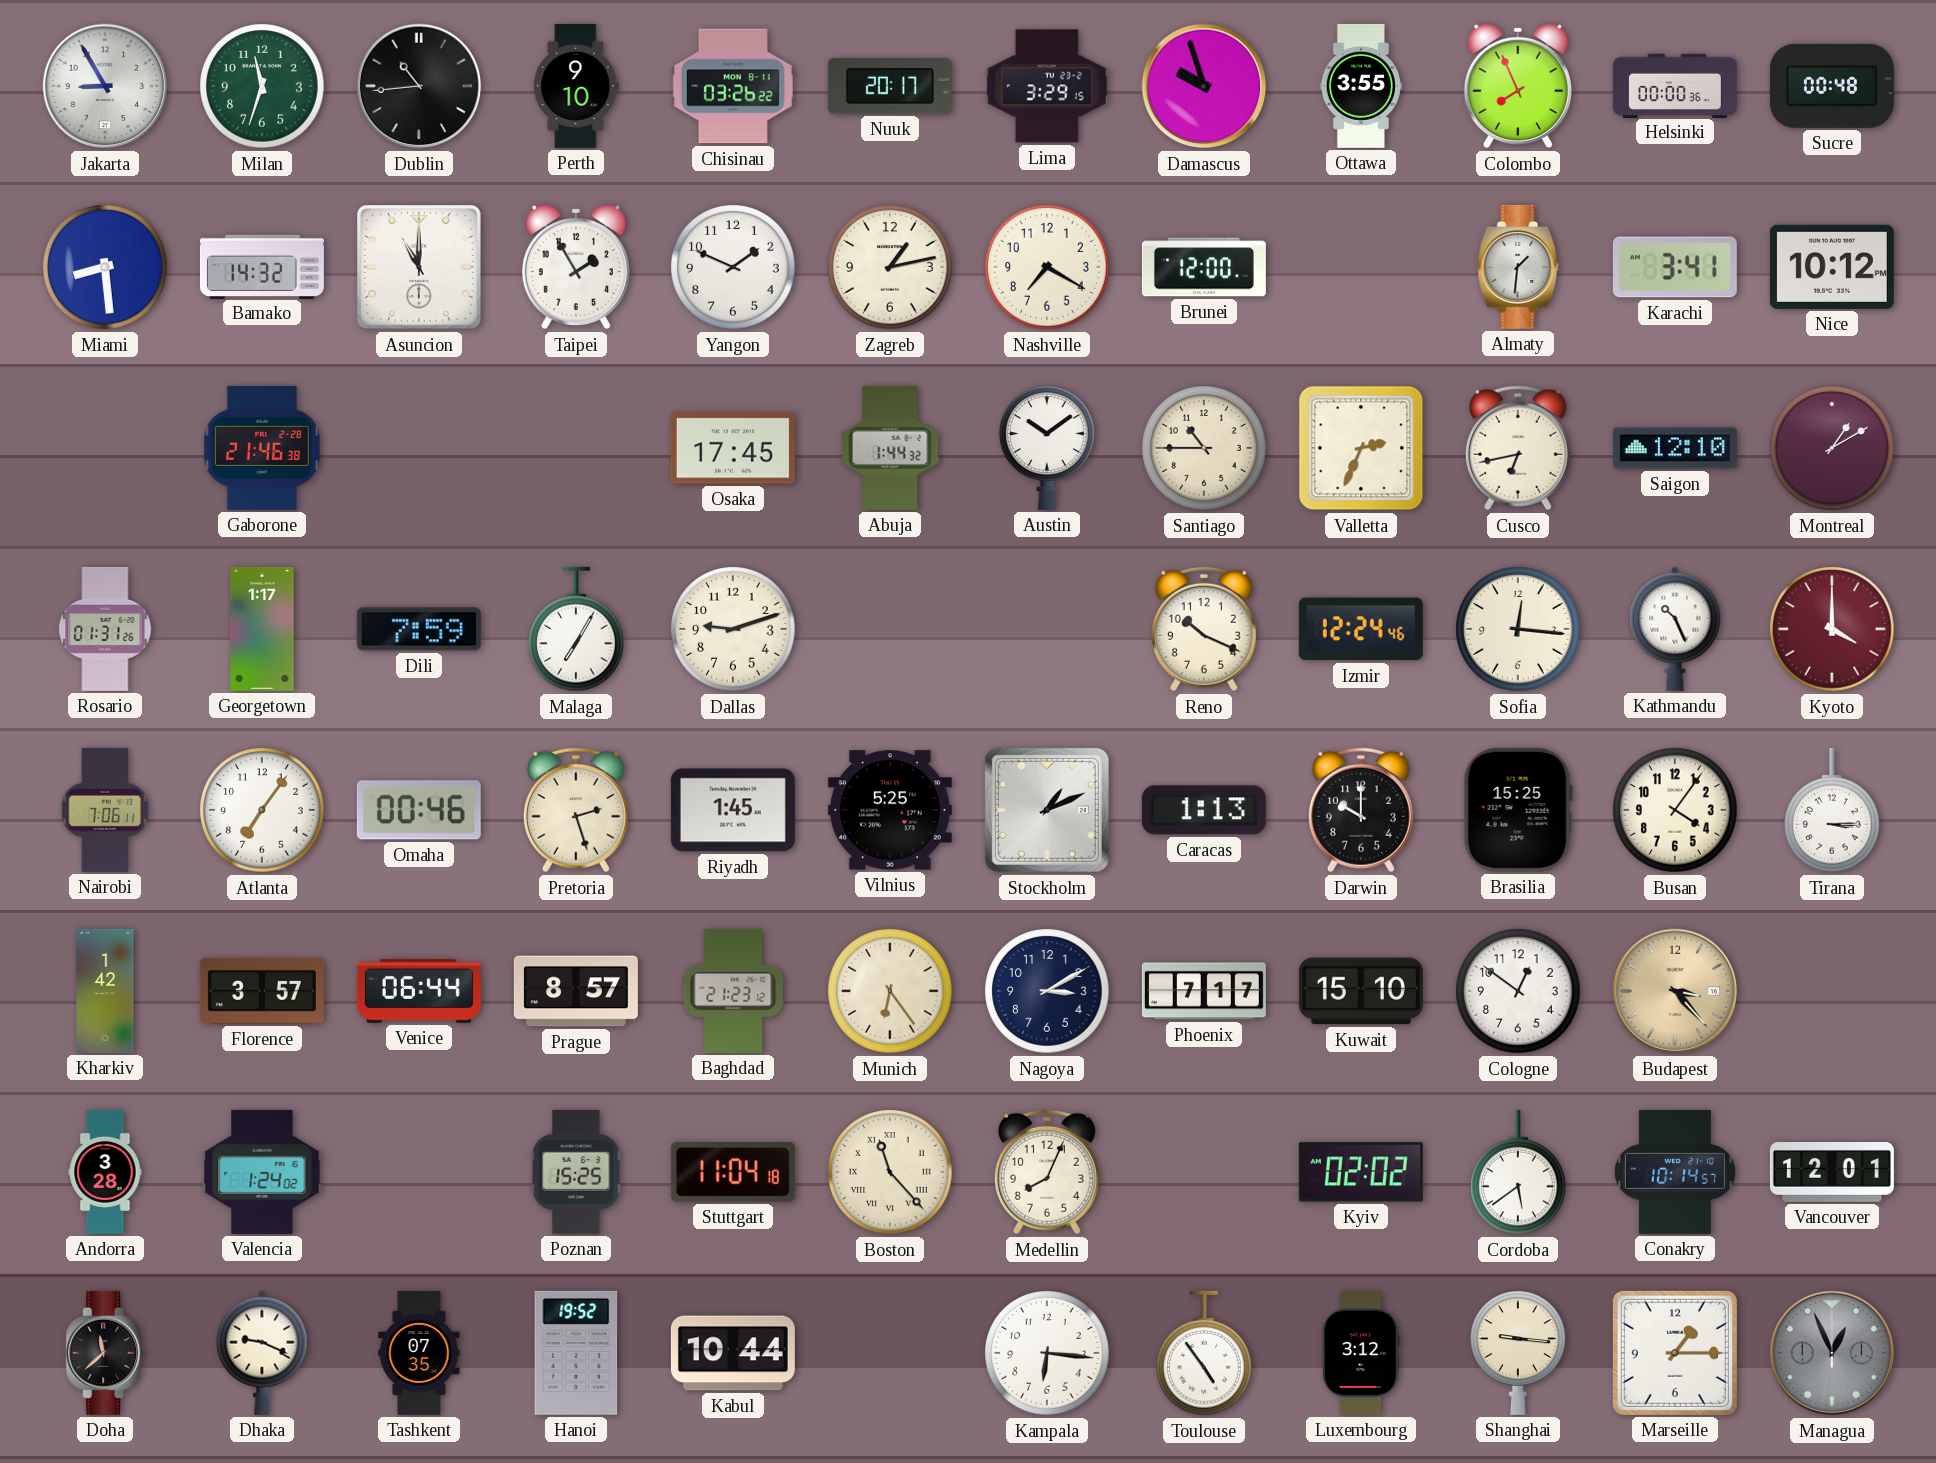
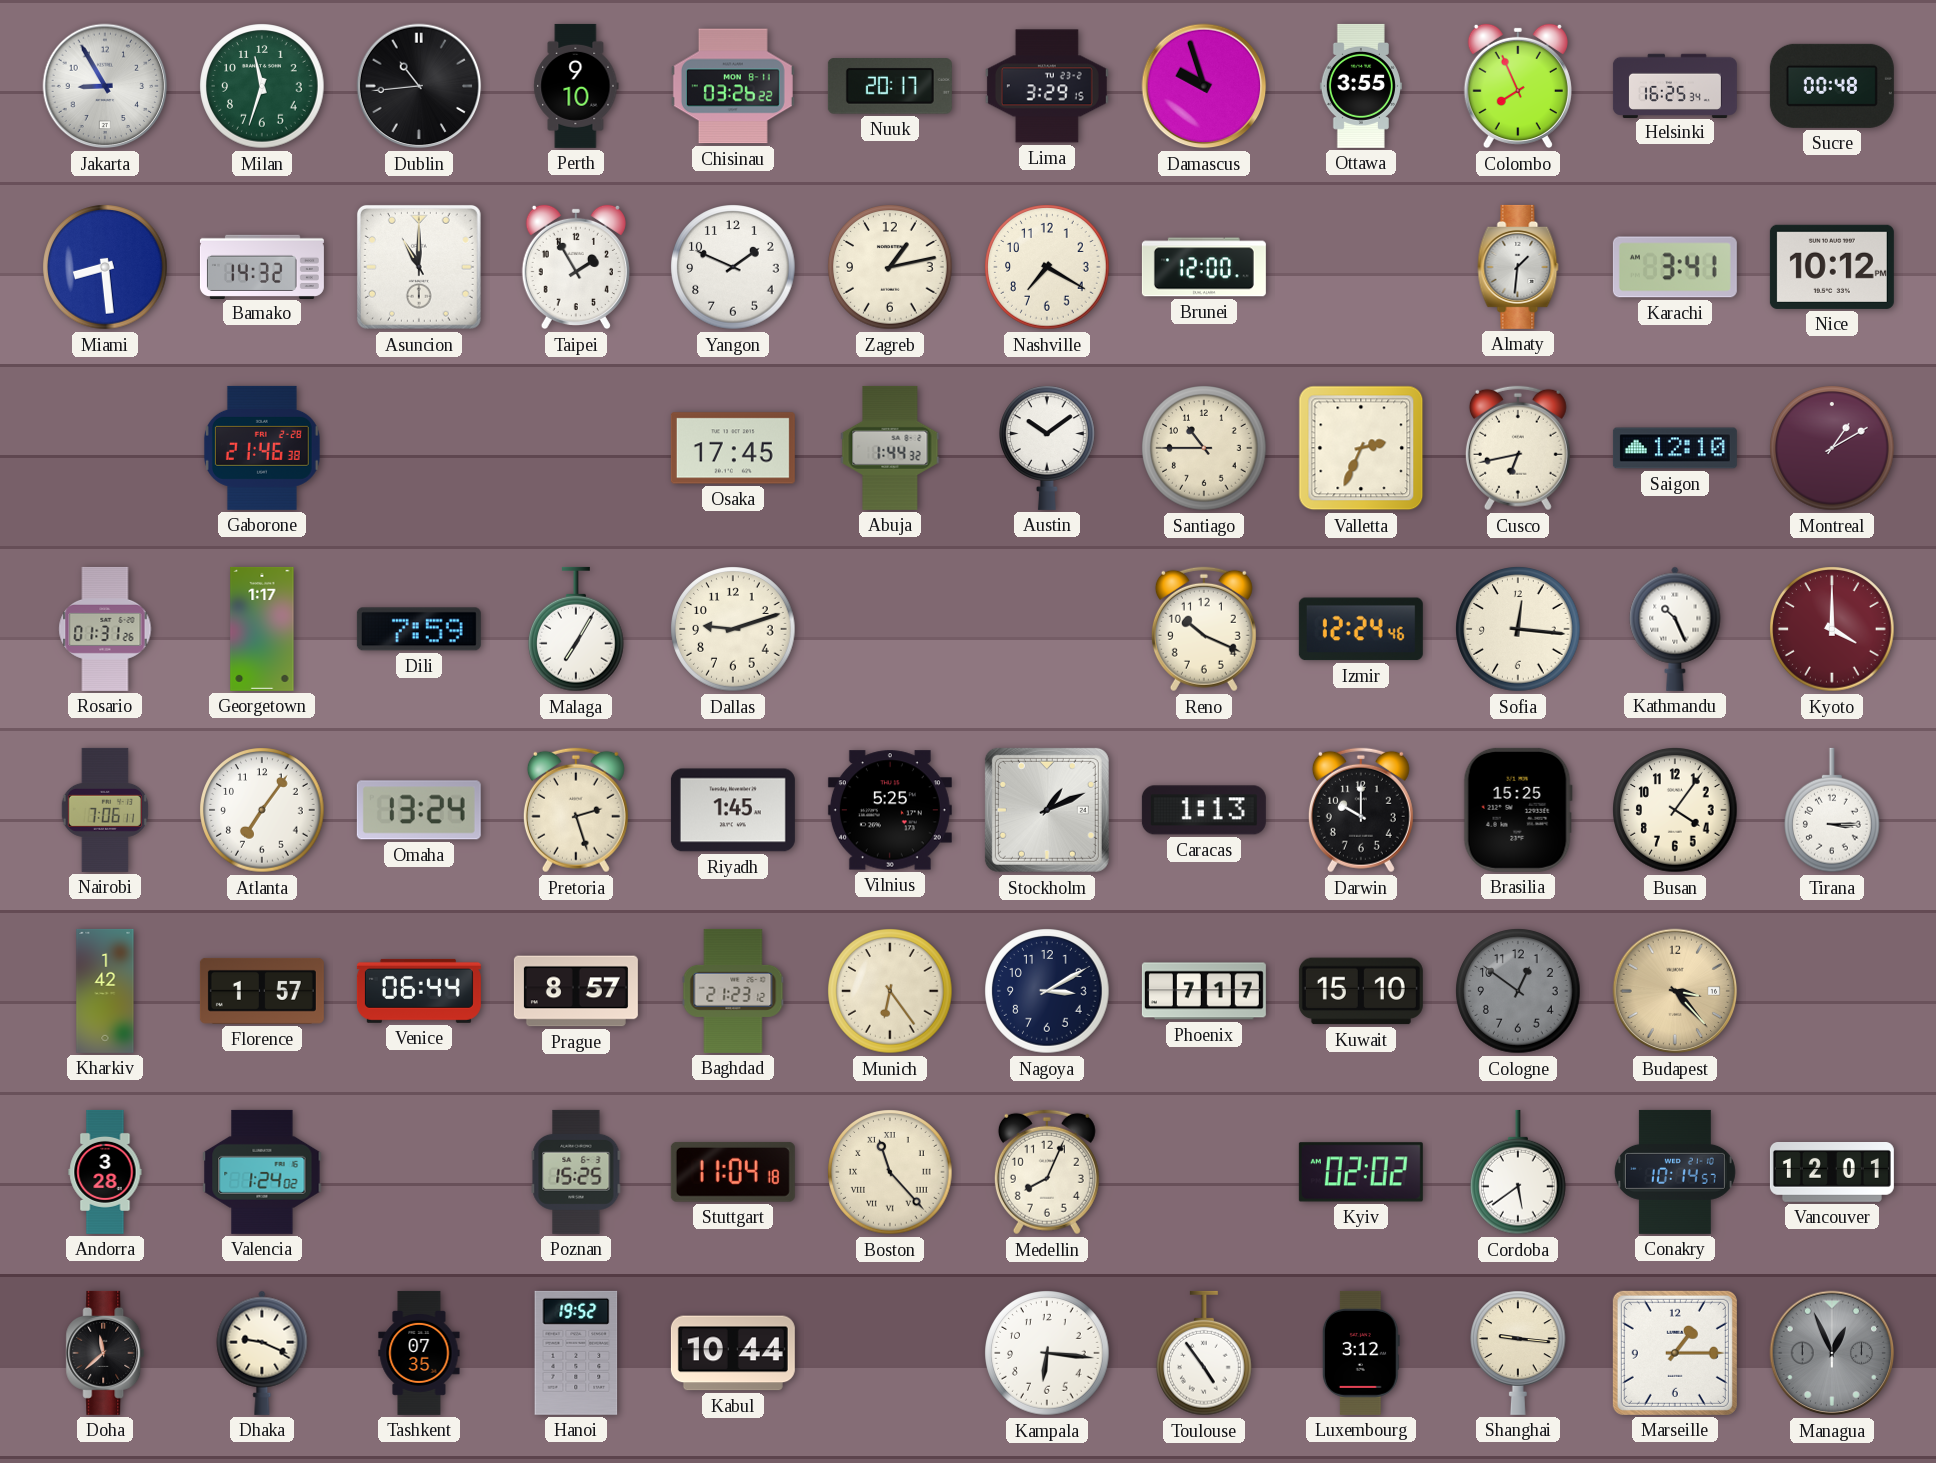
Helsinki: 00:00 -> 16:25
Omaha: 00:46 -> 13:24
Florence: 3:57 -> 1:57
Cologne dial: white -> grey
